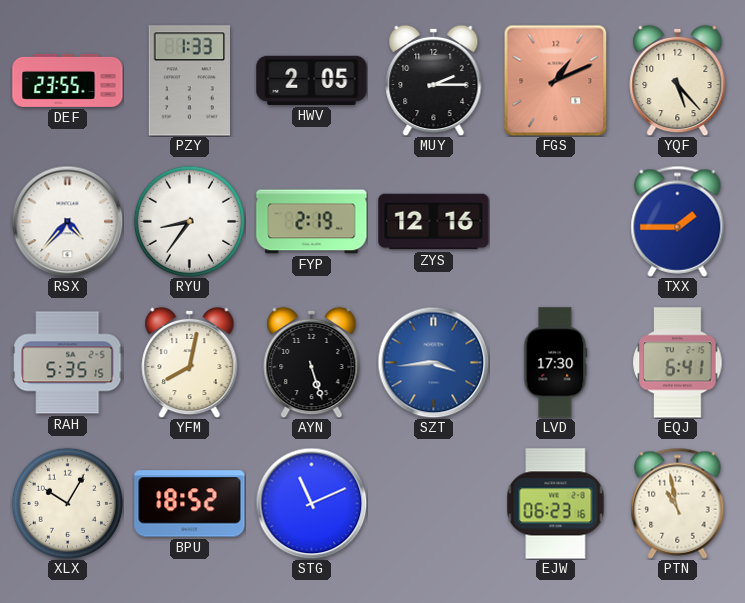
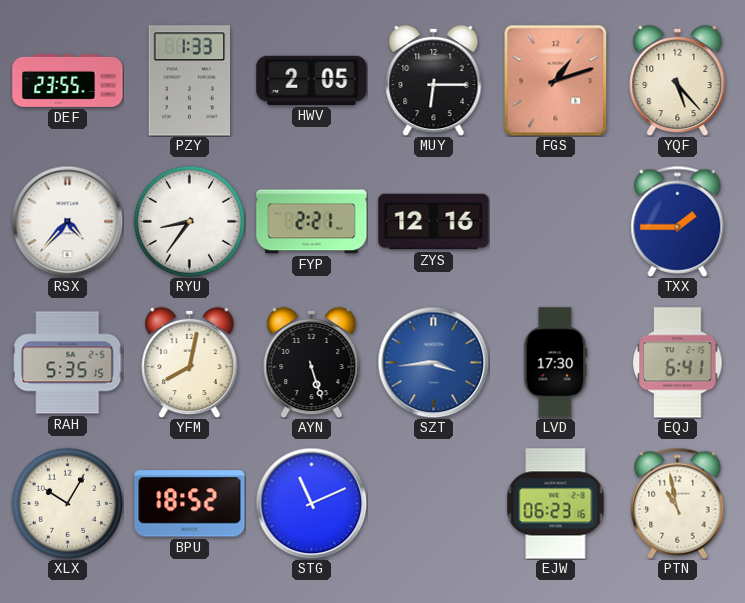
MUY: 2:15 -> 6:15
FGS: 1:11 -> 1:12
FYP: 2:19 -> 2:21
